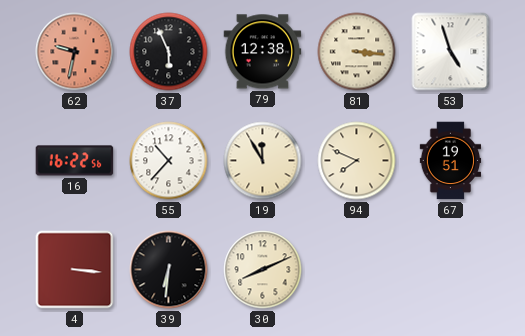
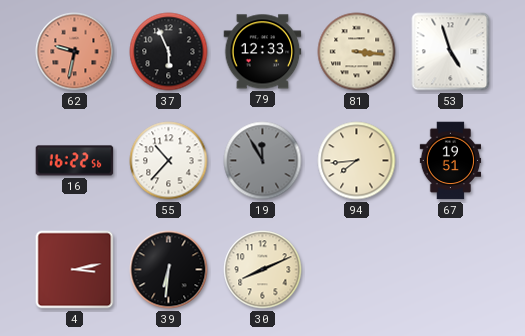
79: 12:38 -> 12:33
19 dial: cream -> grey
94: 7:49 -> 7:44
4: 3:16 -> 3:13
